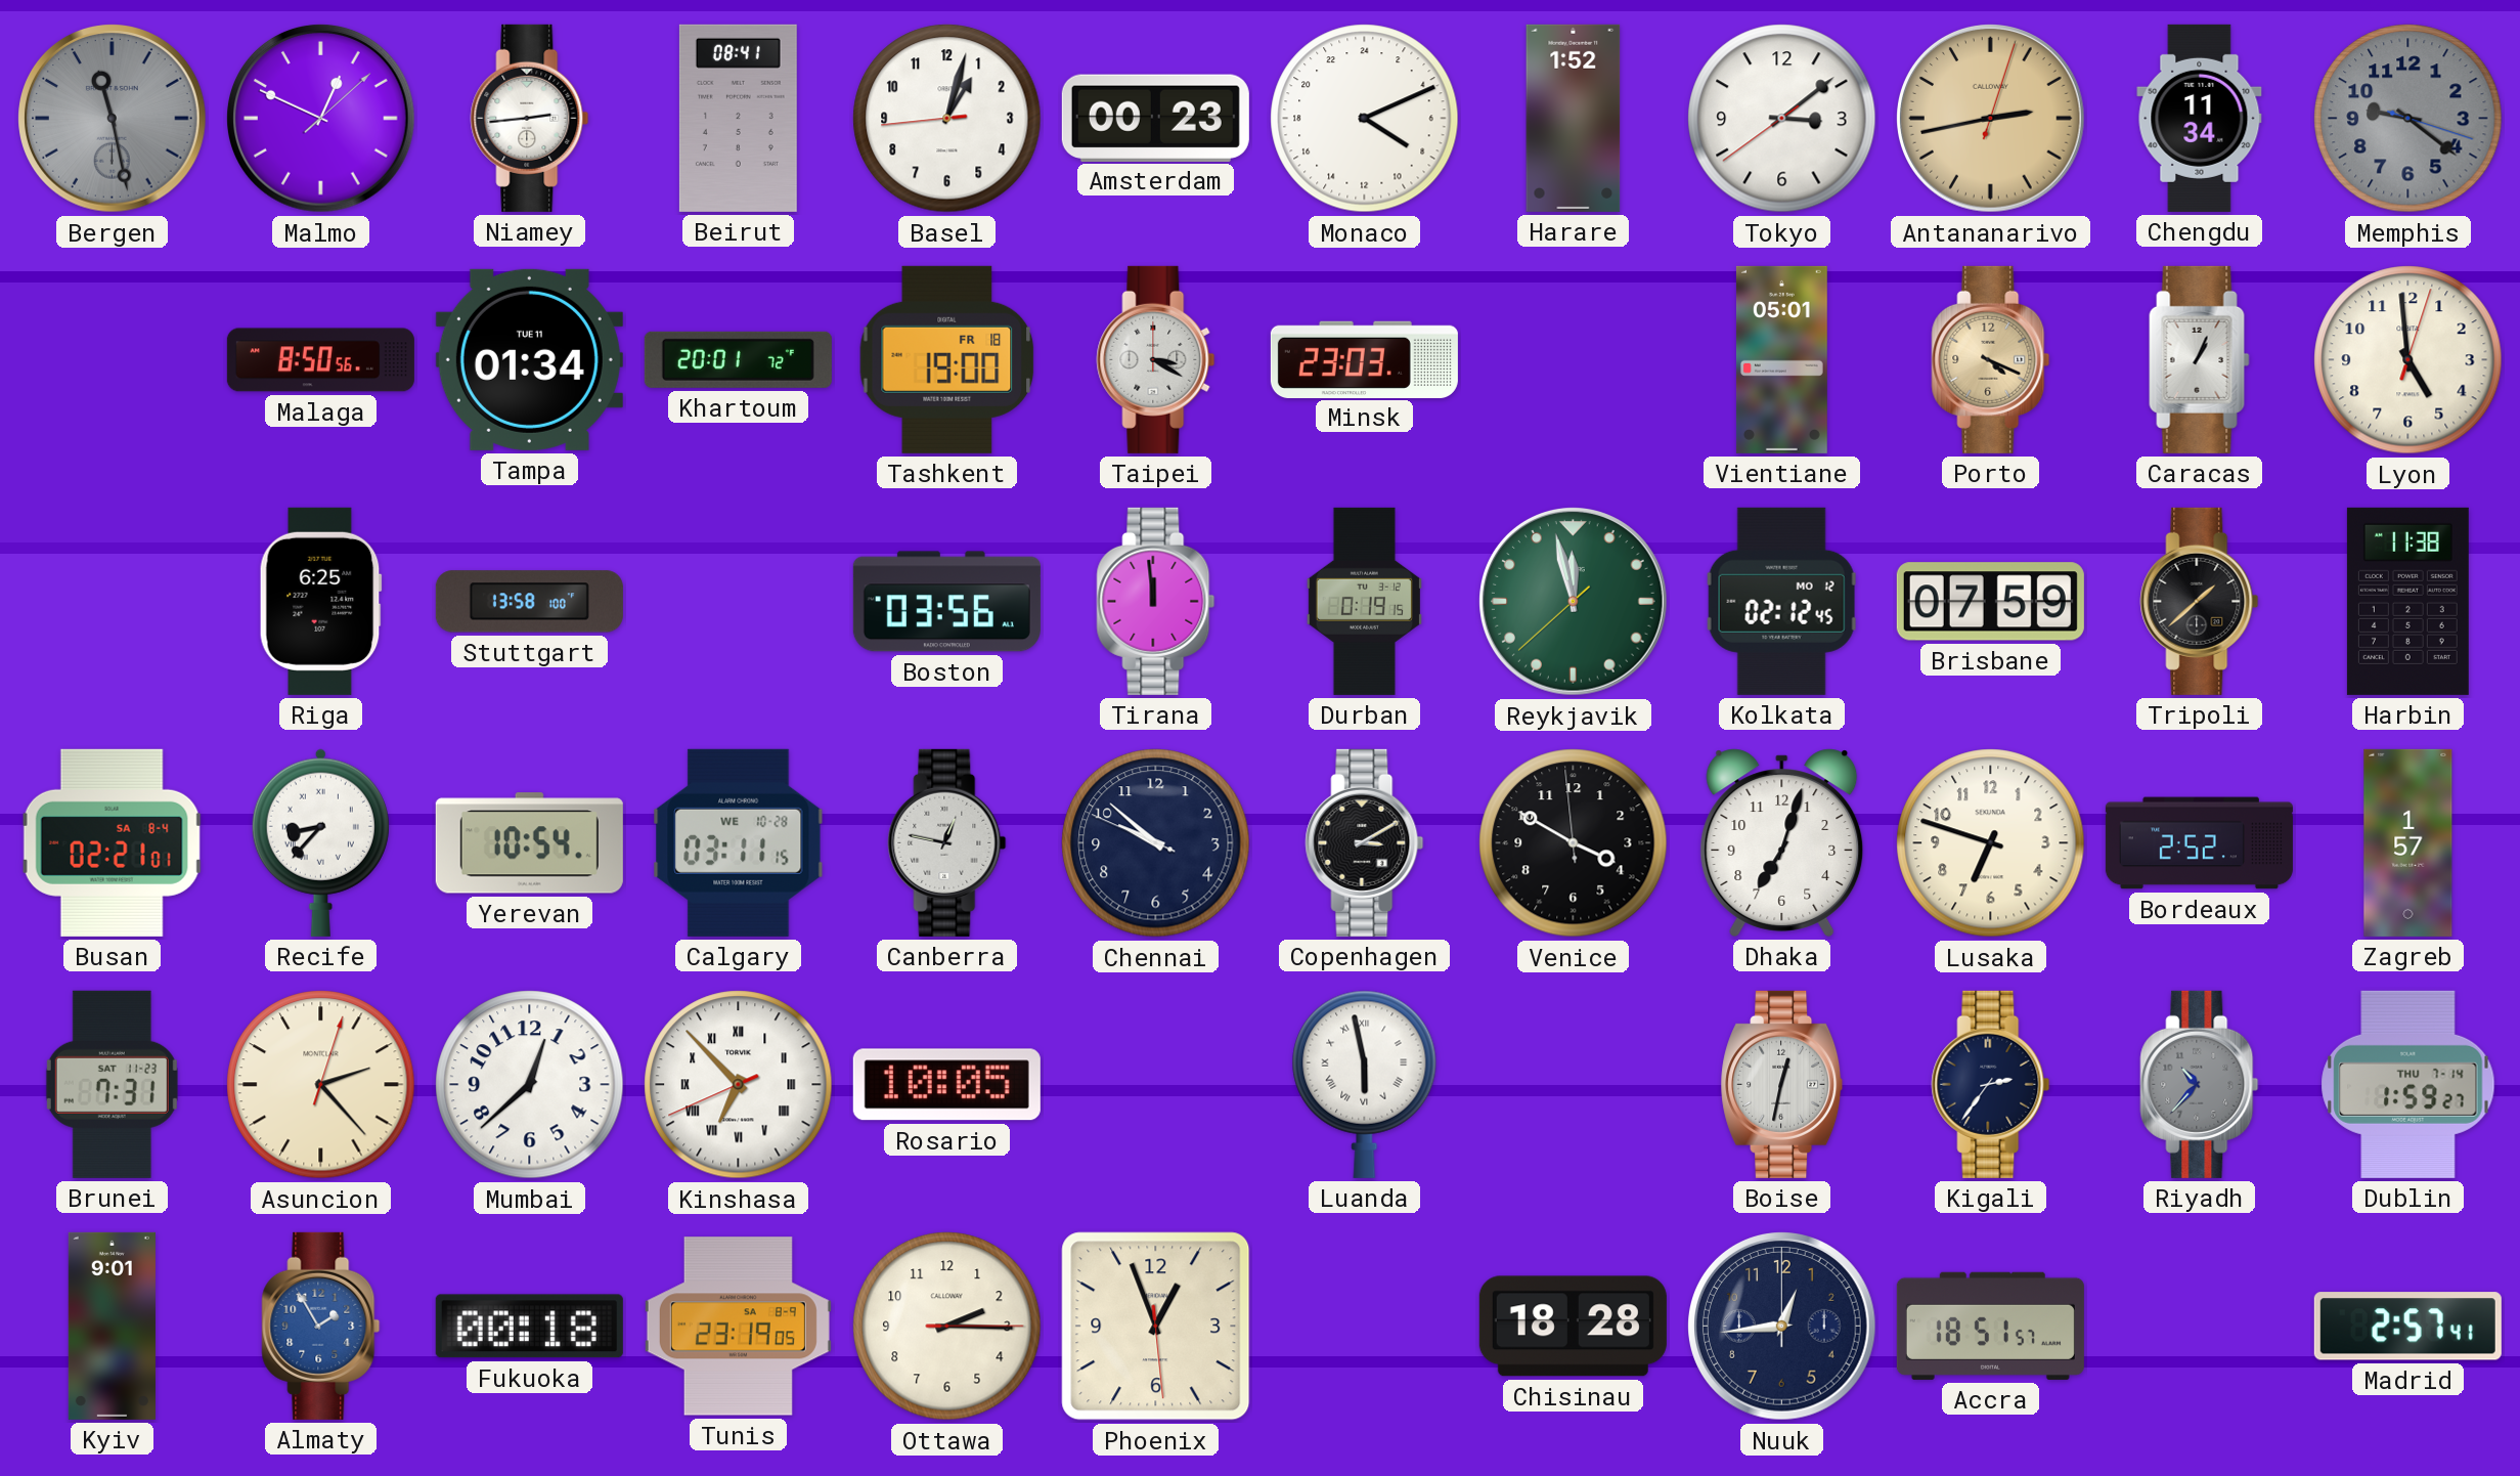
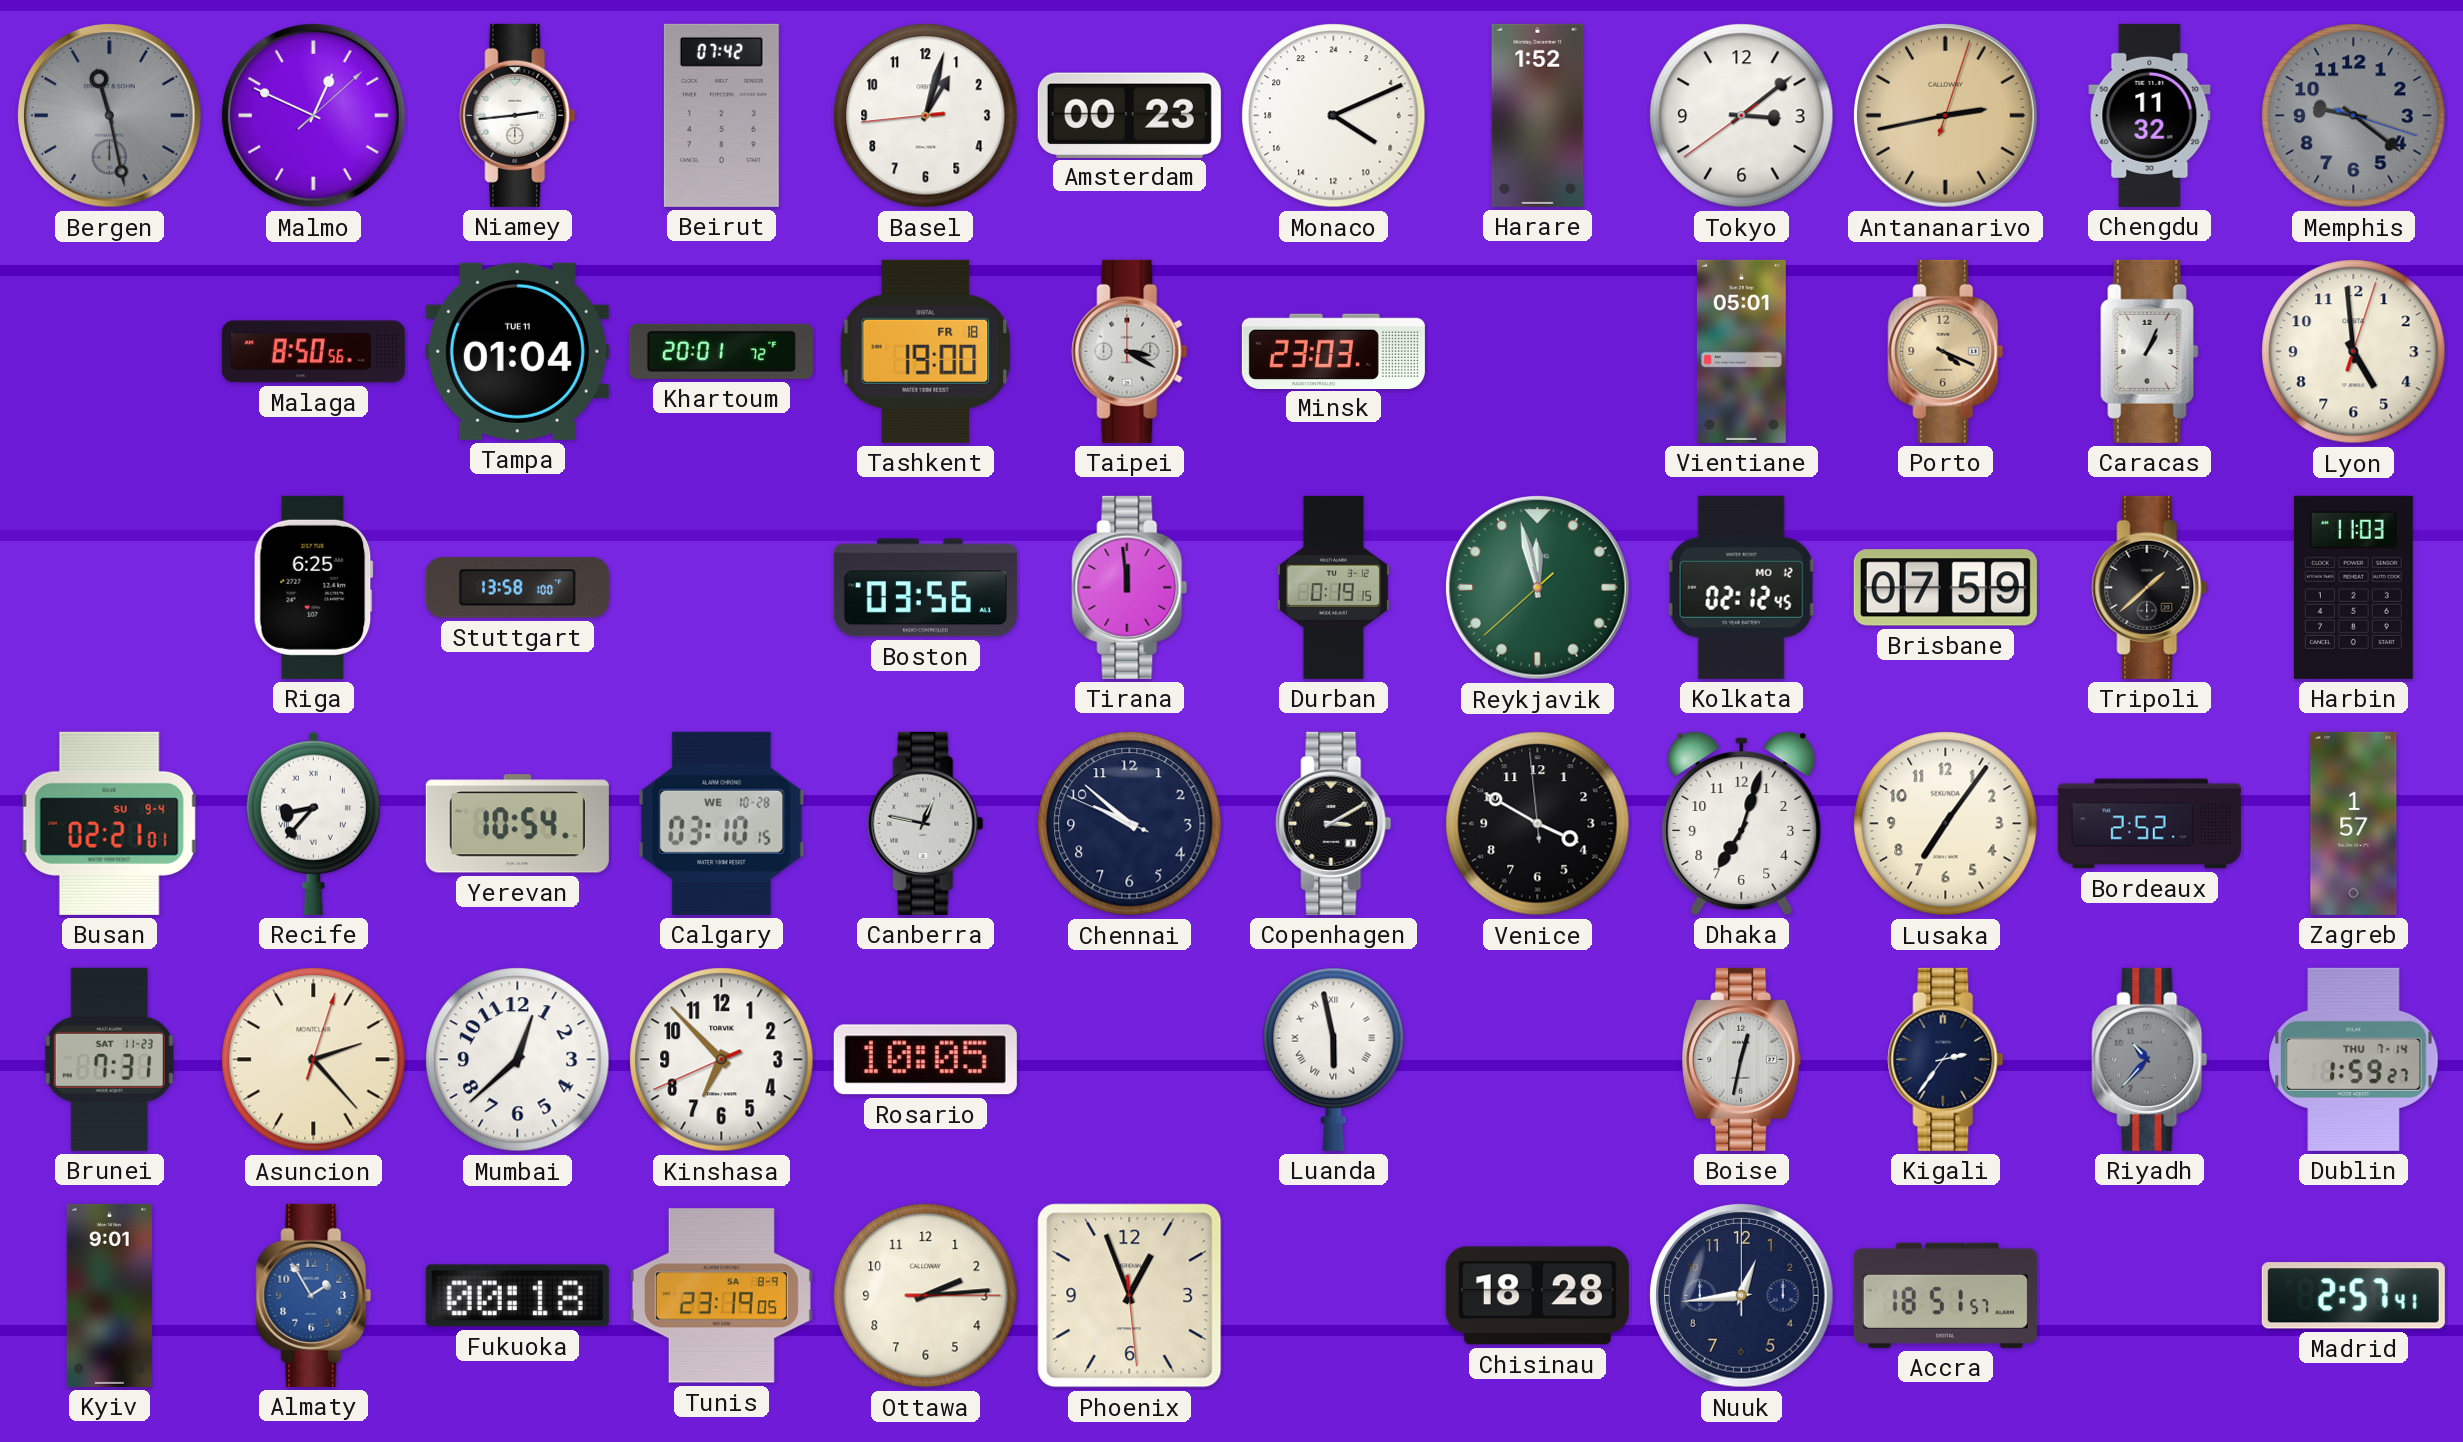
Beirut: 08:41 -> 07:42
Chengdu: 11:34 -> 11:32
Tampa: 01:34 -> 01:04
Harbin: 11:38 -> 11:03
Busan date: SA 8-4 -> SU 9-4
Calgary: 03:11 -> 03:10
Lusaka: 6:48 -> 7:06
Kinshasa numerals: Roman -> Arabic
Ottawa: 2:15 -> 2:14
